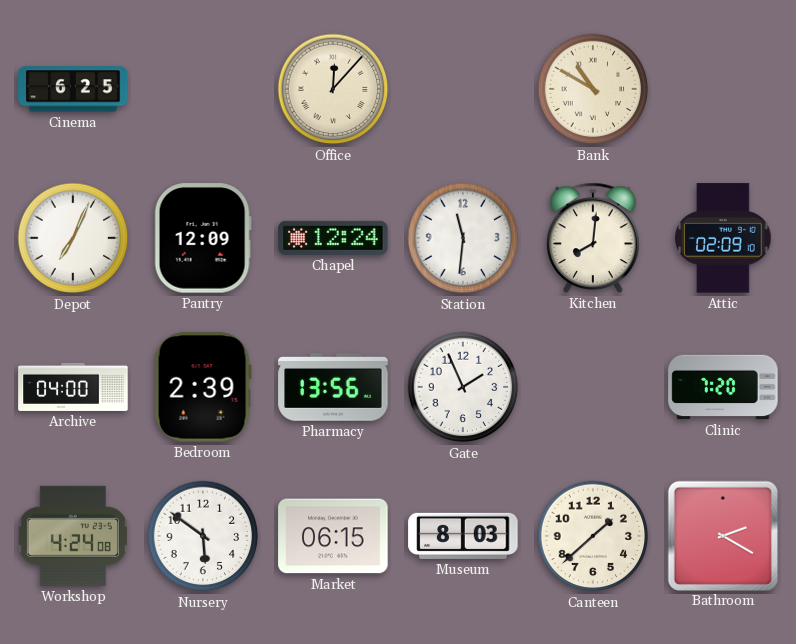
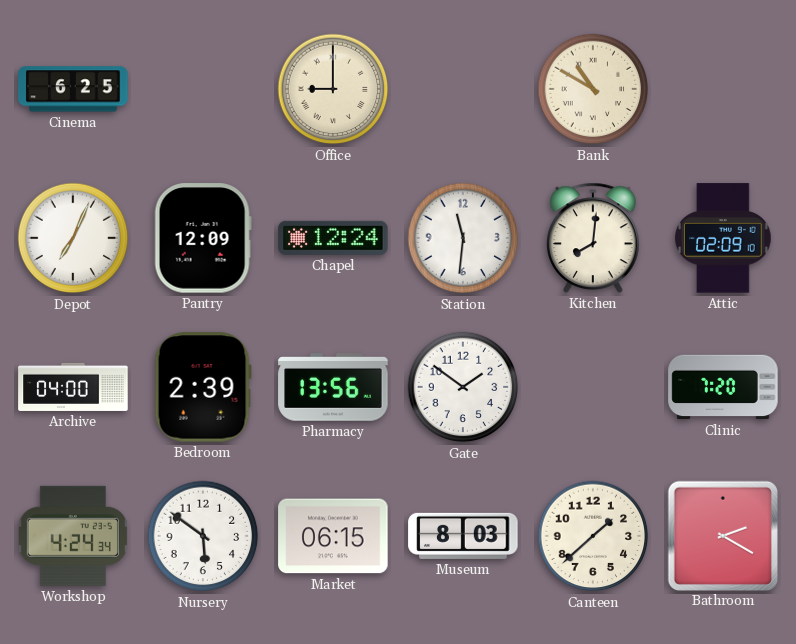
Office: 12:07 -> 9:00
Gate: 1:56 -> 1:51
Workshop: 4:24:08 -> 4:24:34
